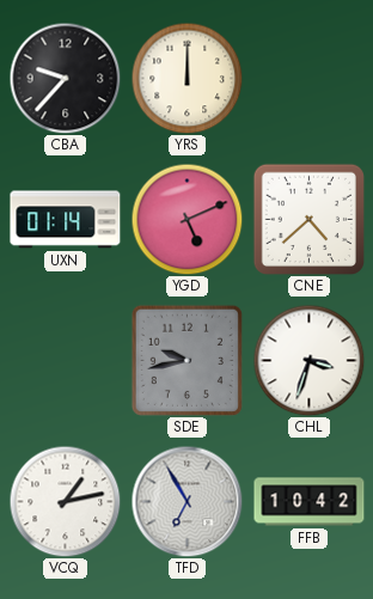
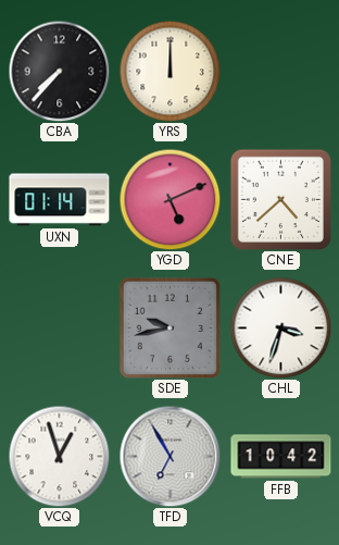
CBA: 9:37 -> 7:37
VCQ: 1:13 -> 12:57
